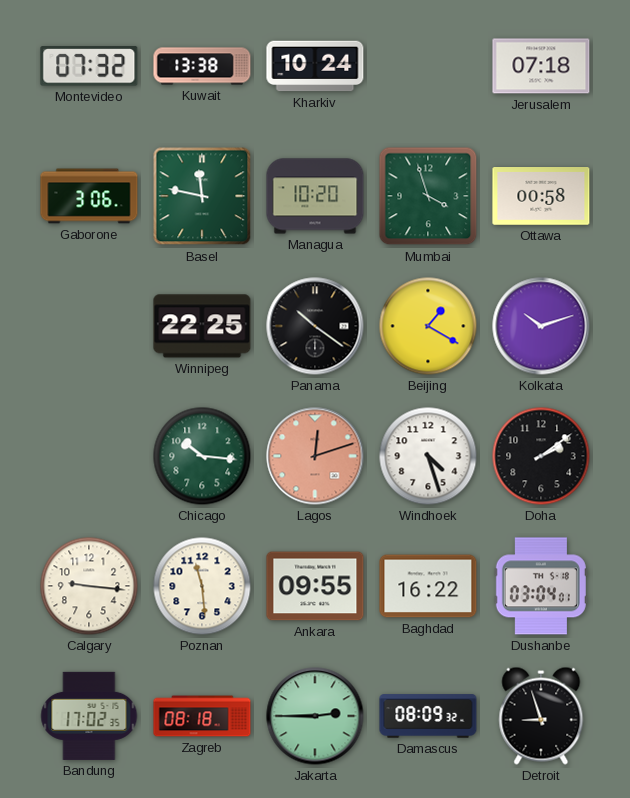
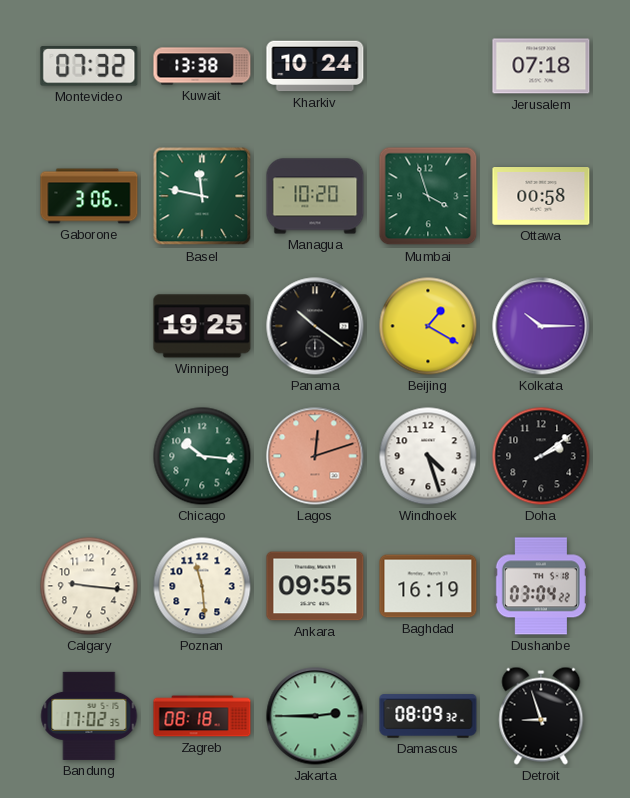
Winnipeg: 22:25 -> 19:25
Kolkata: 10:12 -> 10:15
Baghdad: 16:22 -> 16:19
Dushanbe: 03:04:01 -> 03:04:22
